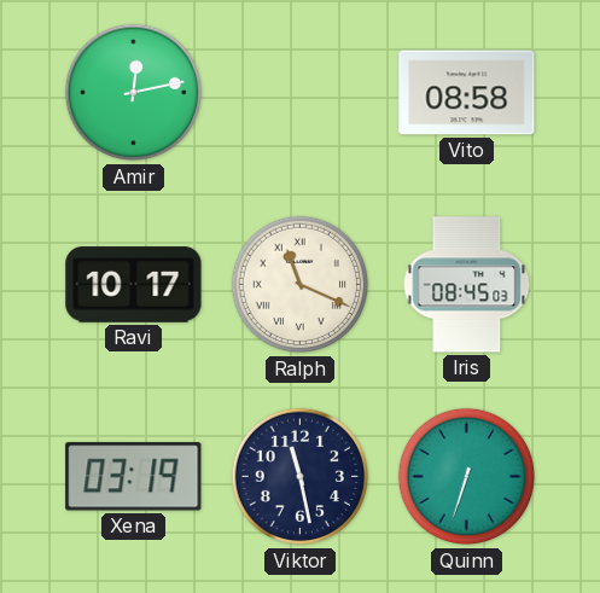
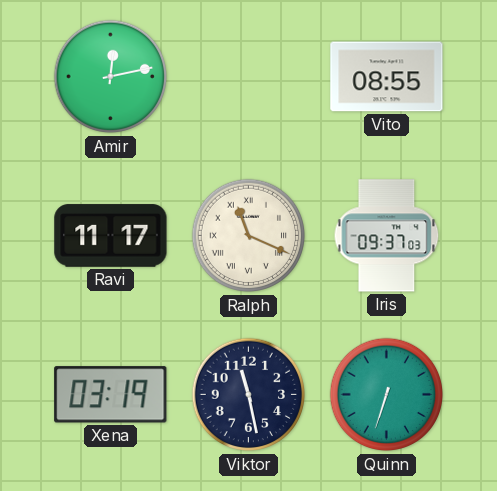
Vito: 08:58 -> 08:55
Ravi: 10:17 -> 11:17
Iris: 08:45 -> 09:37
